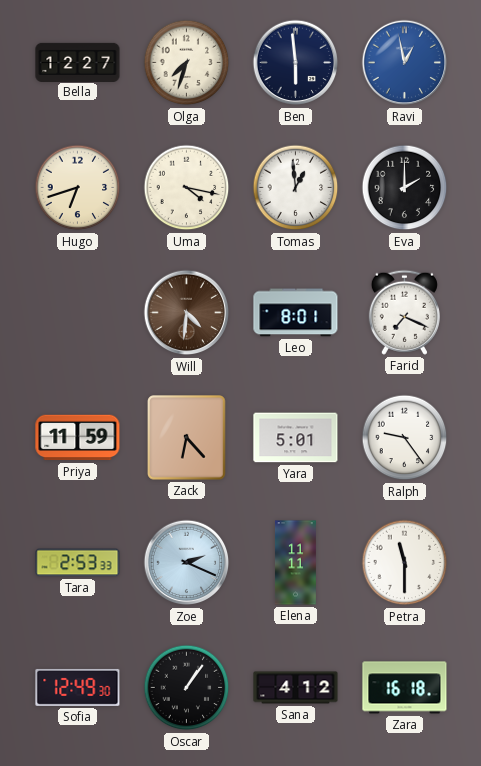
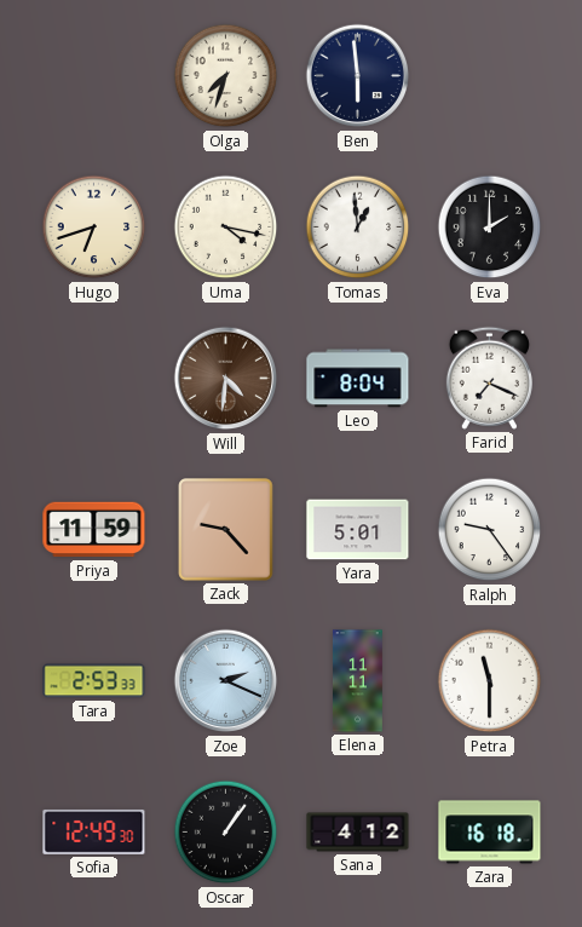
Bella: 12:27 -> none
Ravi: 12:58 -> none
Leo: 8:01 -> 8:04
Zack: 6:23 -> 9:23
